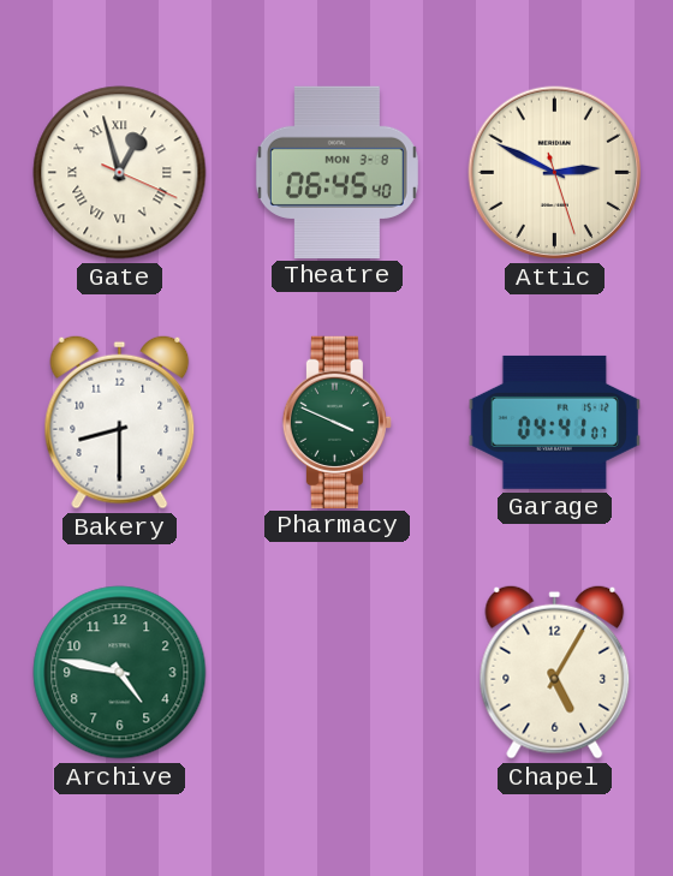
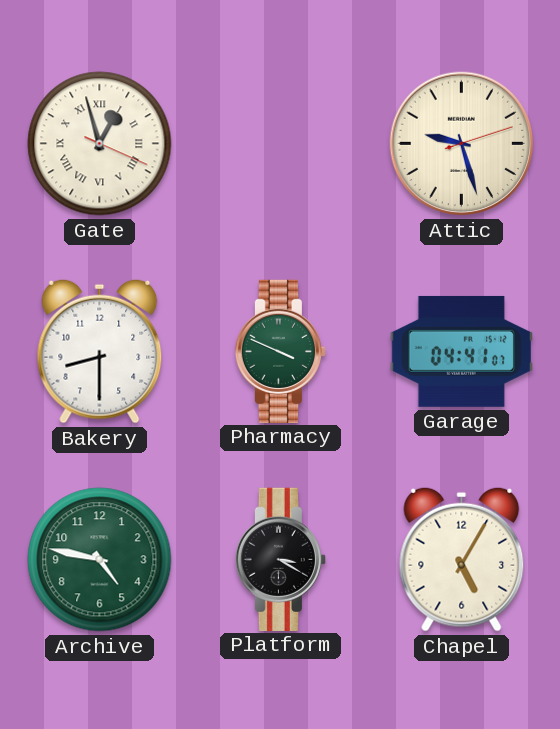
Theatre: 06:45 -> none
Attic: 2:49 -> 9:27
Platform: none -> 3:20
